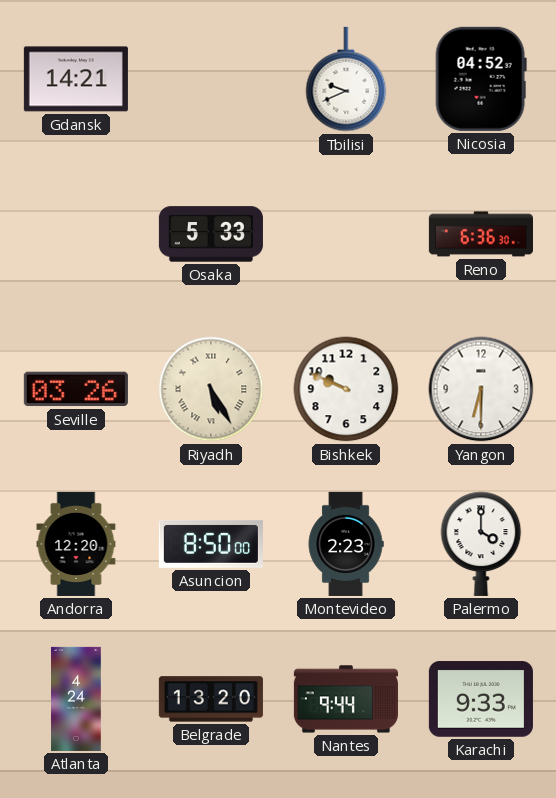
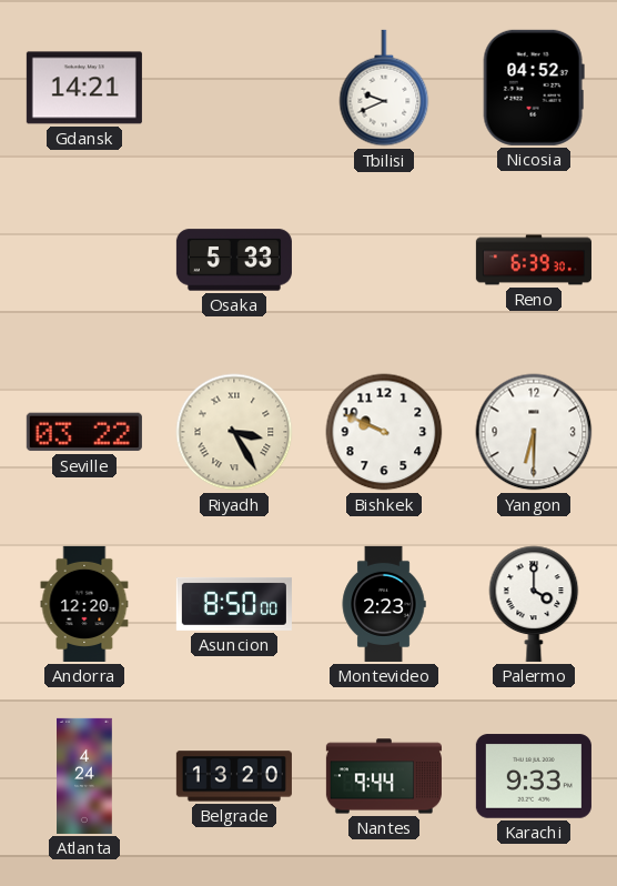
Reno: 6:36 -> 6:39
Seville: 03:26 -> 03:22
Riyadh: 5:25 -> 3:25
